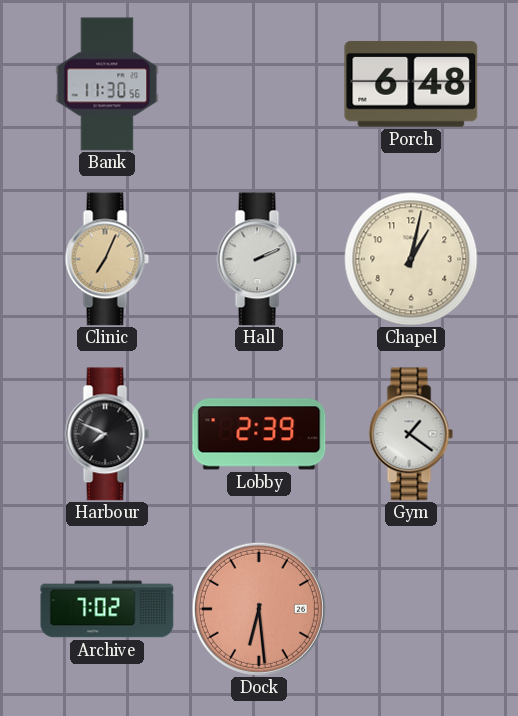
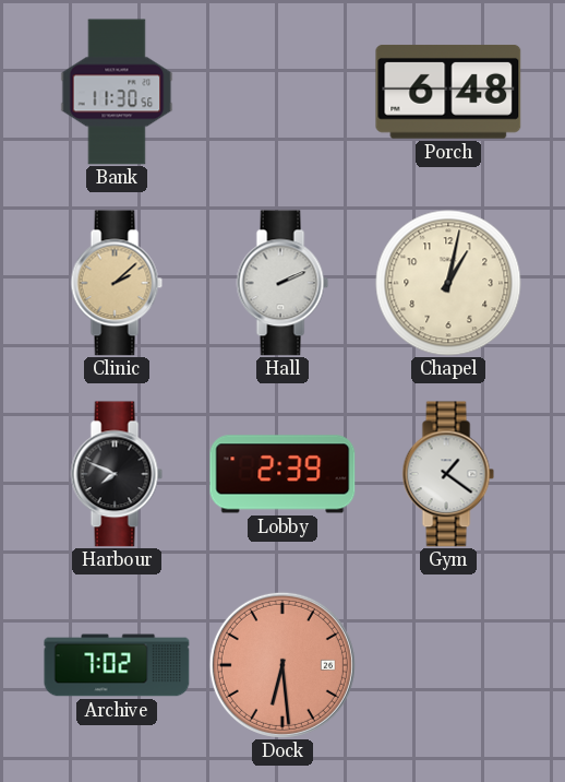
Clinic: 7:04 -> 2:08
